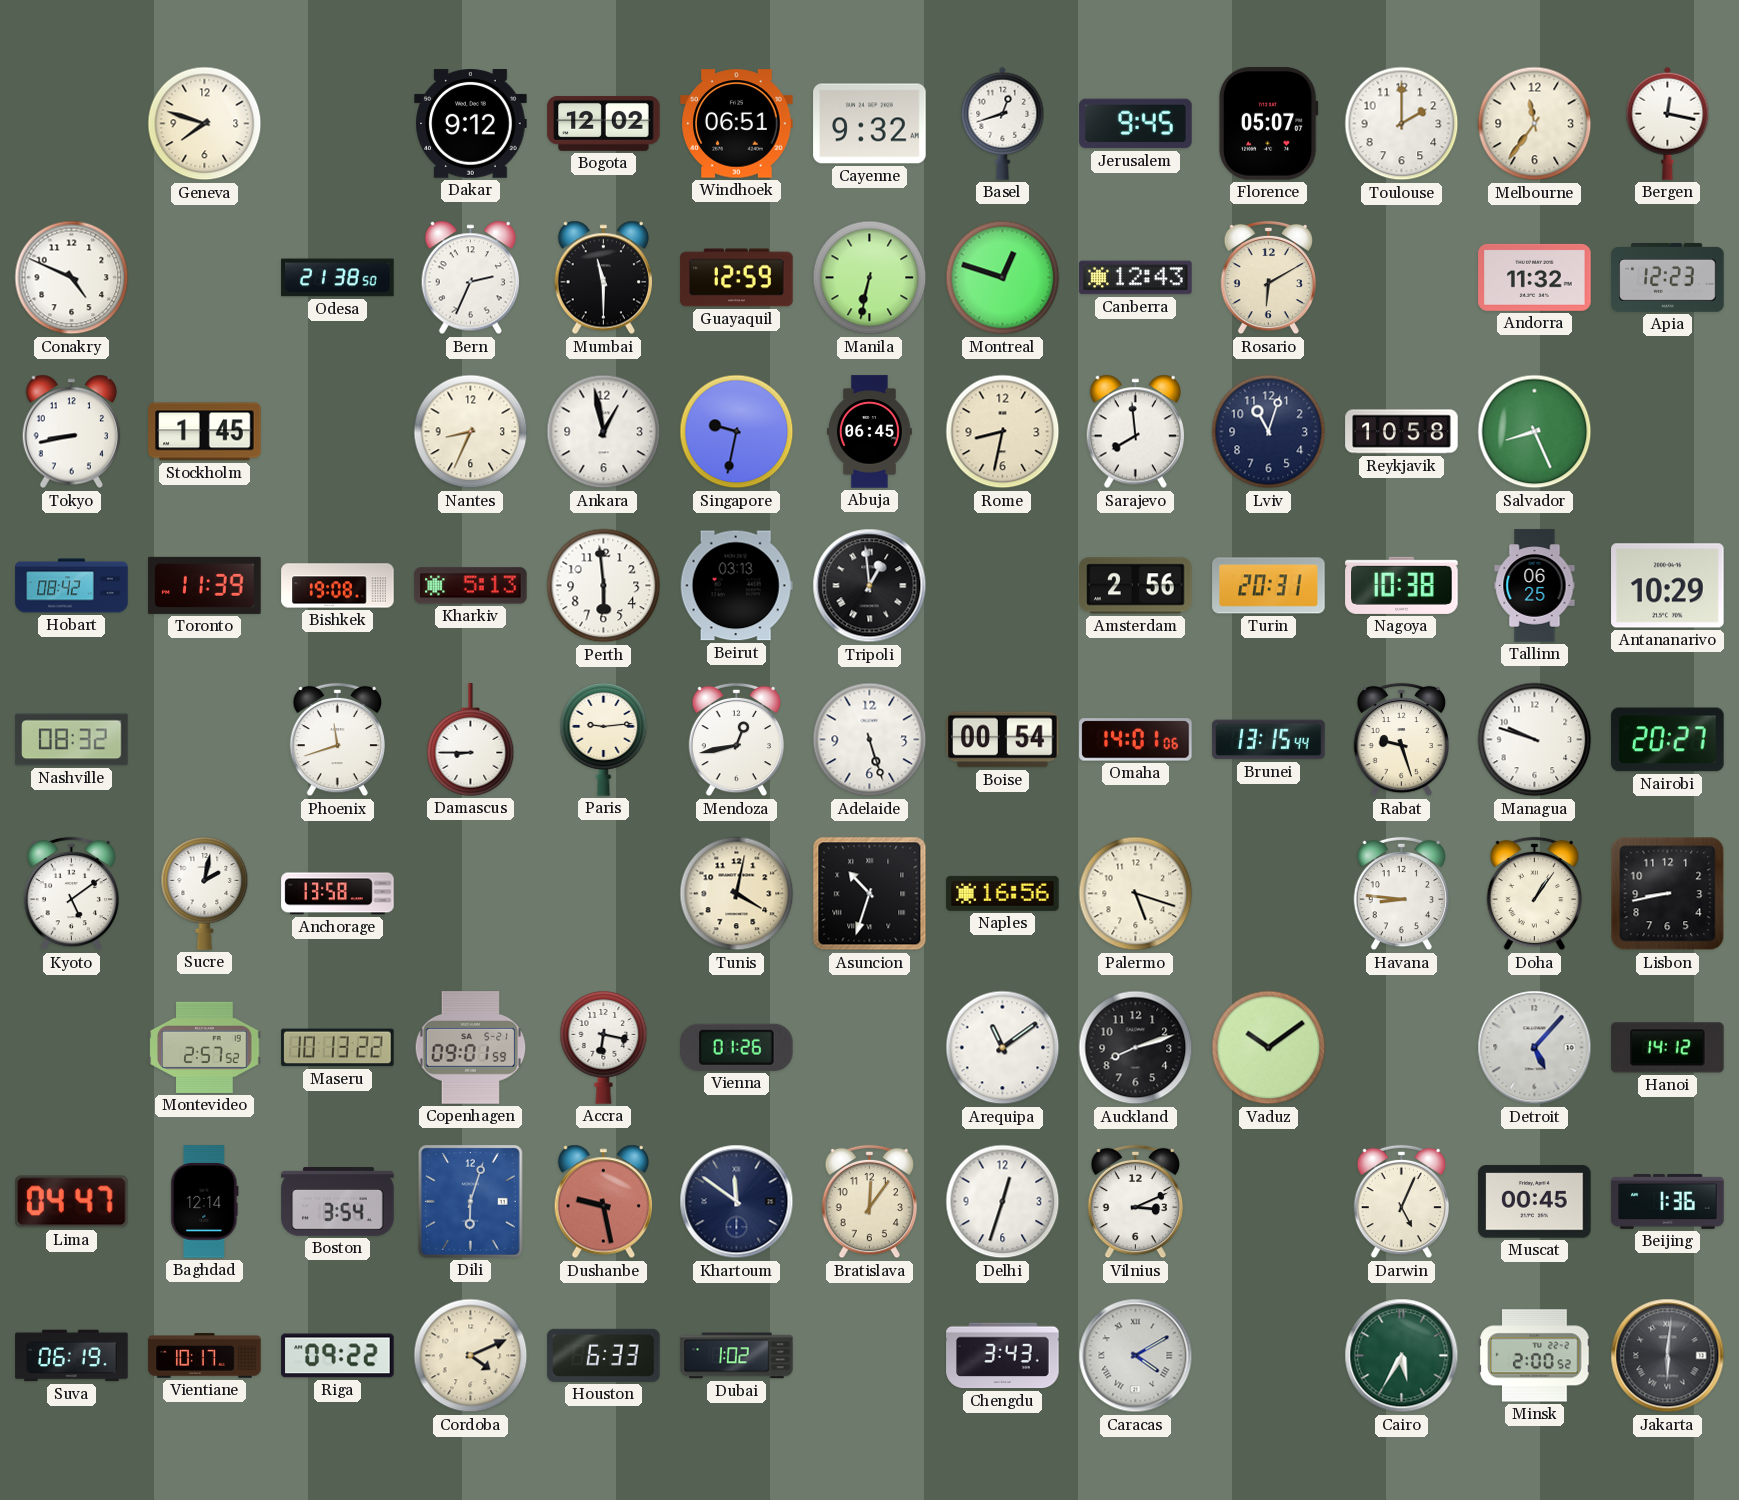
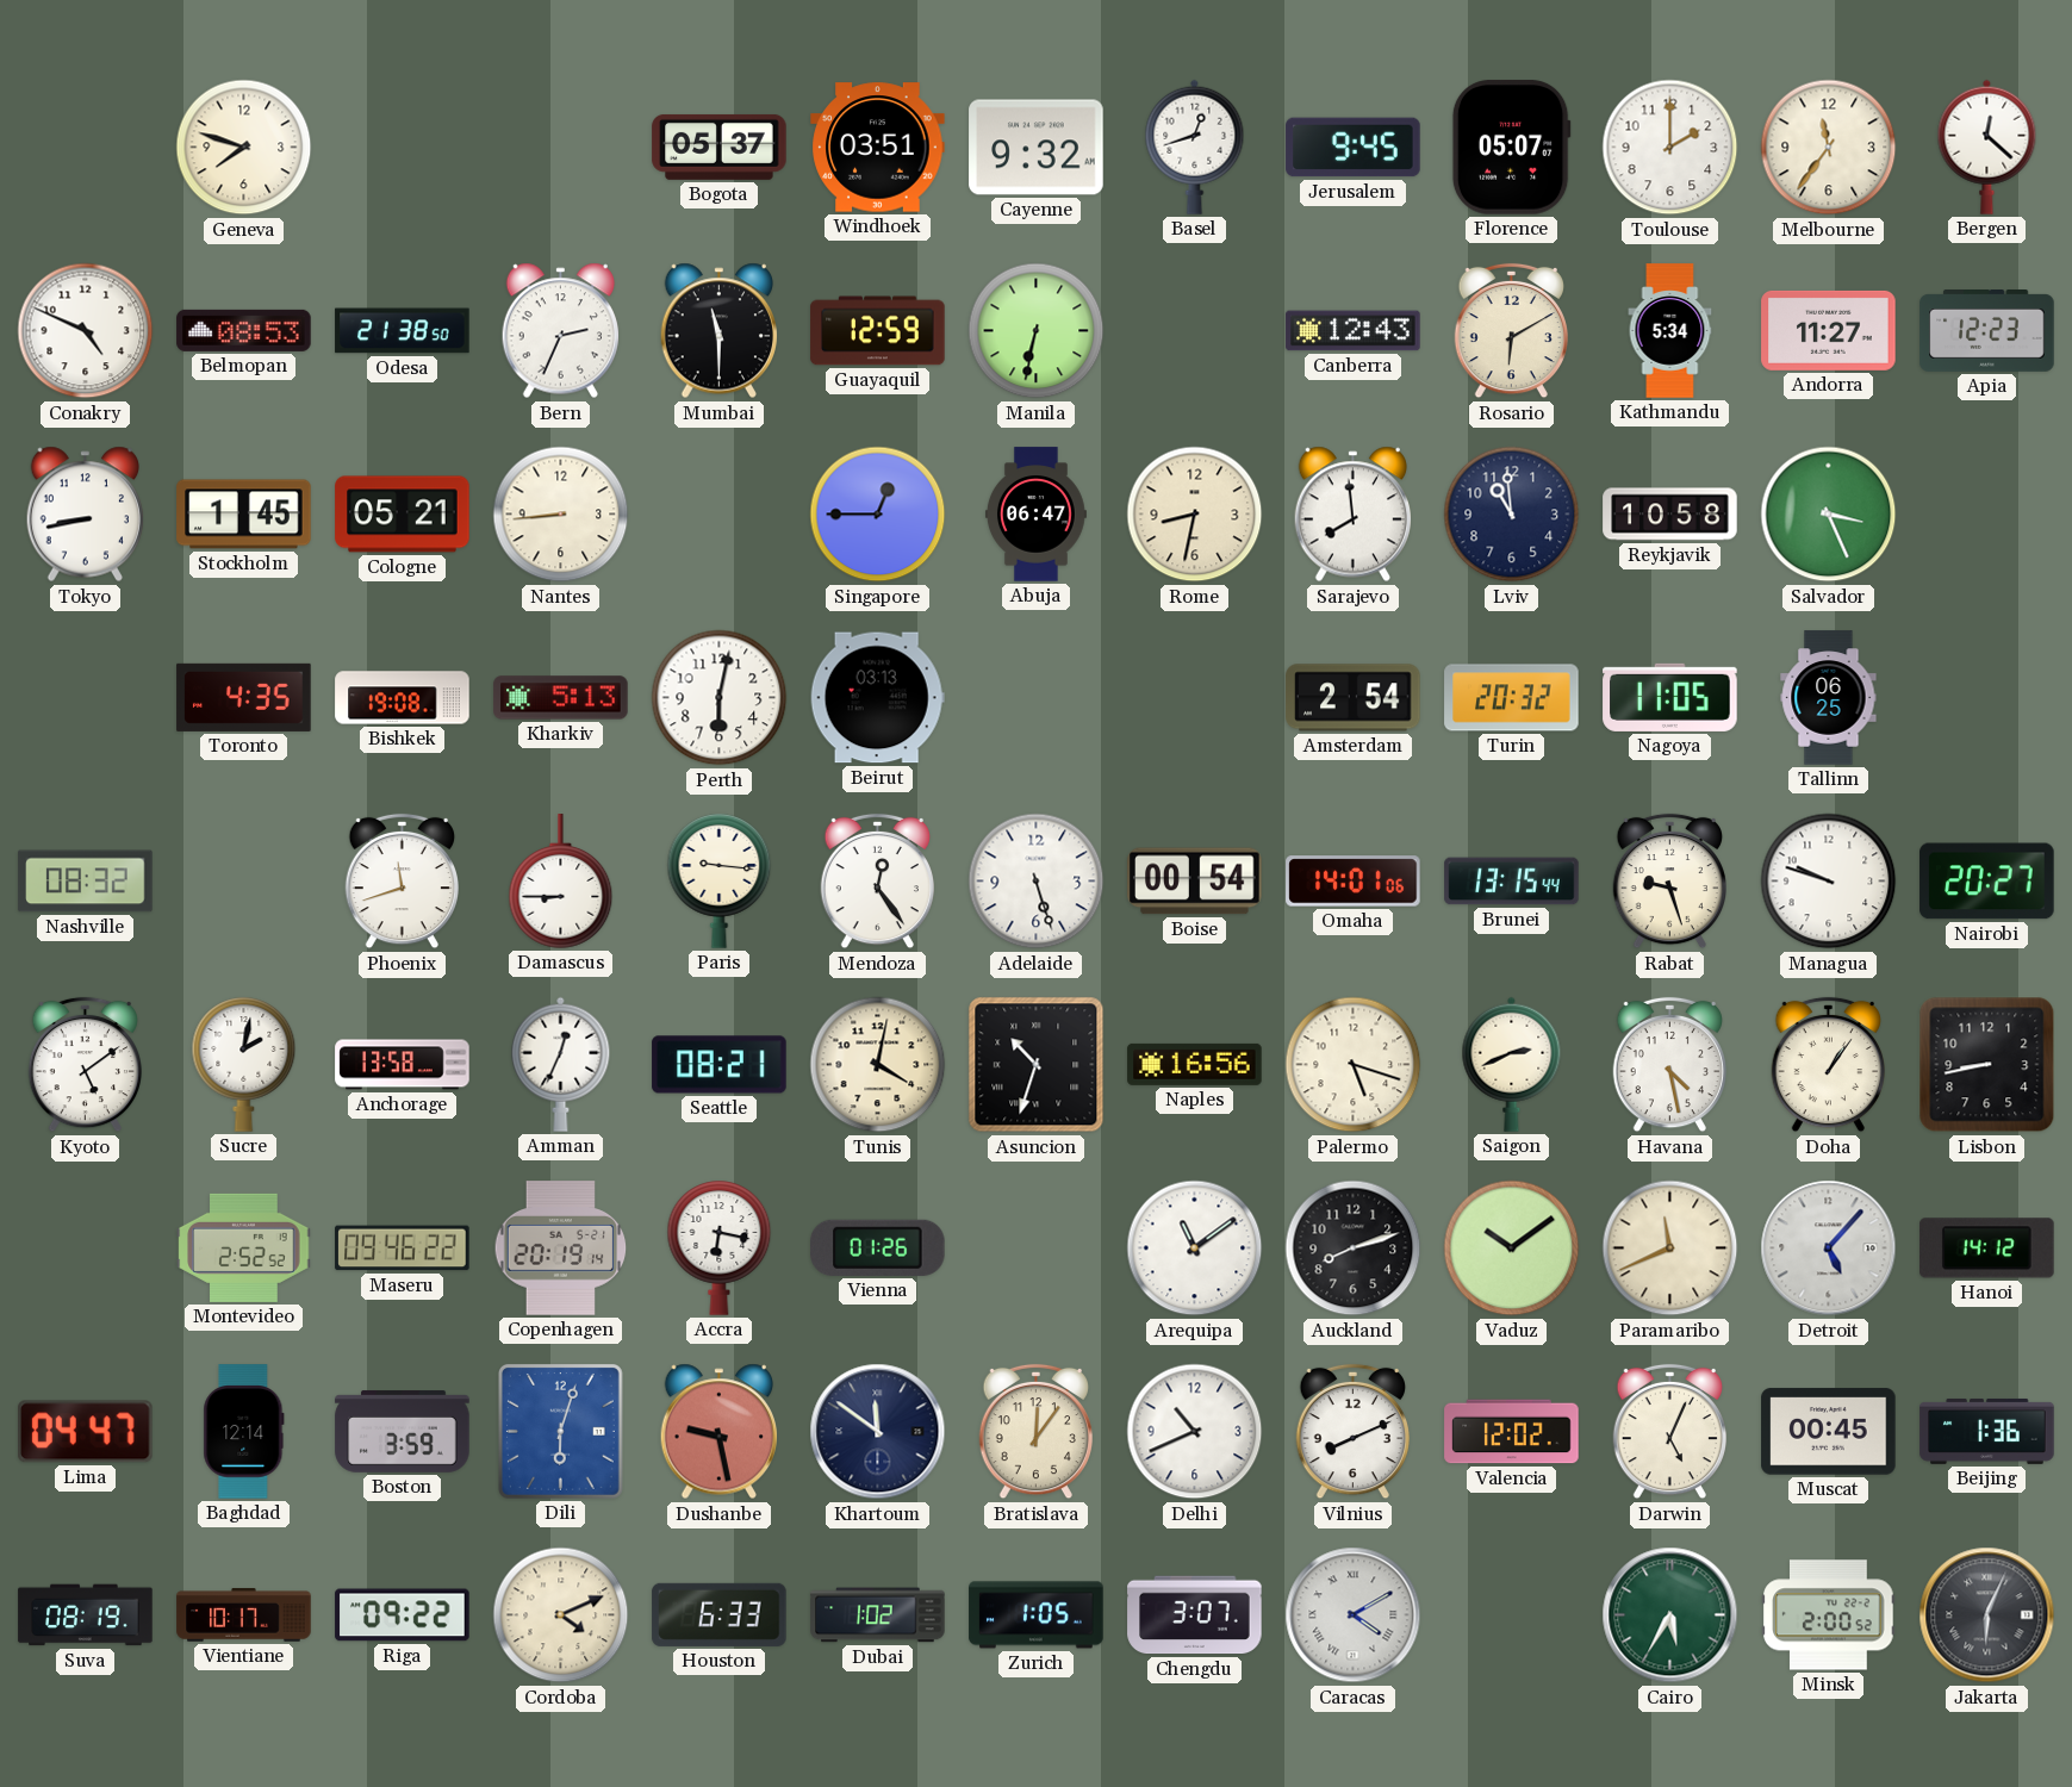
Dakar: 9:12 -> none
Bogota: 12:02 -> 05:37
Windhoek: 06:51 -> 03:51
Bergen: 12:17 -> 12:22
Belmopan: none -> 08:53
Montreal: 12:48 -> none
Kathmandu: none -> 5:34
Andorra: 11:32 -> 11:27
Cologne: none -> 05:21
Nantes: 8:34 -> 8:44
Ankara: 12:58 -> none
Singapore: 9:32 -> 12:45
Abuja: 06:45 -> 06:47
Lviv: 11:03 -> 10:59
Salvador: 8:26 -> 3:26
Hobart: 08:42 -> none
Toronto: 11:39 -> 4:35
Perth: 5:59 -> 6:02
Tripoli: 12:59 -> none
Amsterdam: 2:56 -> 2:54
Turin: 20:31 -> 20:32
Nagoya: 10:38 -> 11:05
Antananarivo: 10:29 -> none
Paris: 9:14 -> 9:16
Mendoza: 12:43 -> 12:24
Amman: none -> 12:34
Seattle: none -> 08:21
Saigon: none -> 2:41
Havana: 8:46 -> 4:28
Montevideo: 2:57 -> 2:52
Maseru: 10:13 -> 09:46
Copenhagen: 09:01 -> 20:19
Paramaribo: none -> 11:41
Boston: 3:54 -> 3:59
Delhi: 12:33 -> 10:41
Vilnius: 3:11 -> 8:11
Valencia: none -> 12:02
Suva: 06:19 -> 08:19
Zurich: none -> 1:05
Chengdu: 3:43 -> 3:07
Jakarta: 6:01 -> 6:04
